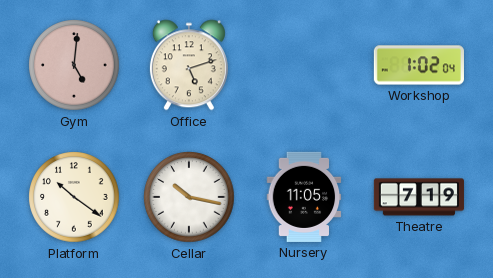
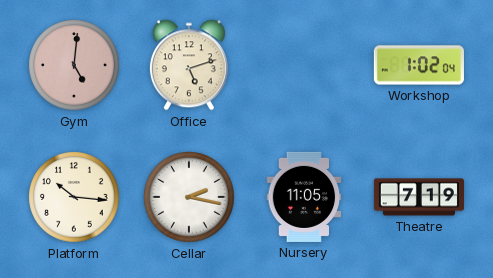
Platform: 10:21 -> 10:16
Cellar: 10:17 -> 2:17
